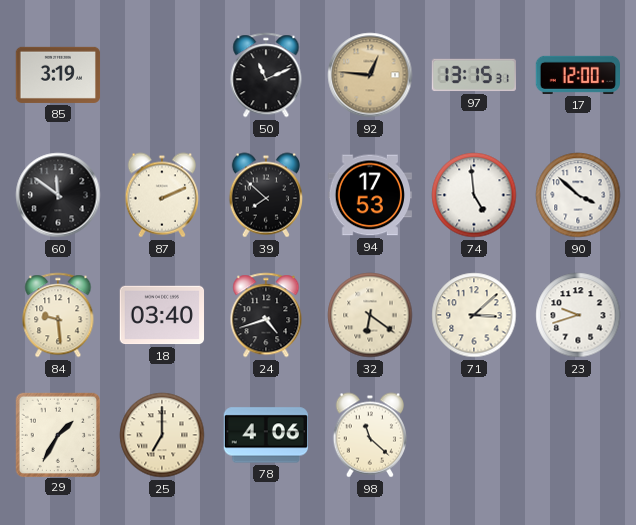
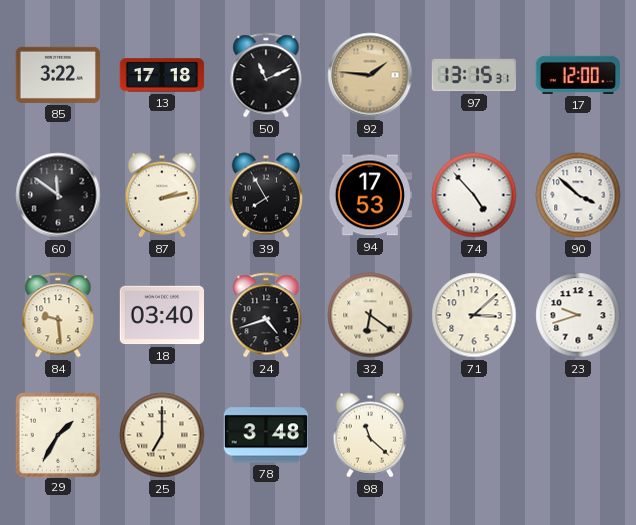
85: 3:19 -> 3:22
13: none -> 17:18
92: 12:46 -> 1:46
87: 2:11 -> 2:13
39: 7:52 -> 7:55
74: 4:59 -> 4:53
78: 4:06 -> 3:48
